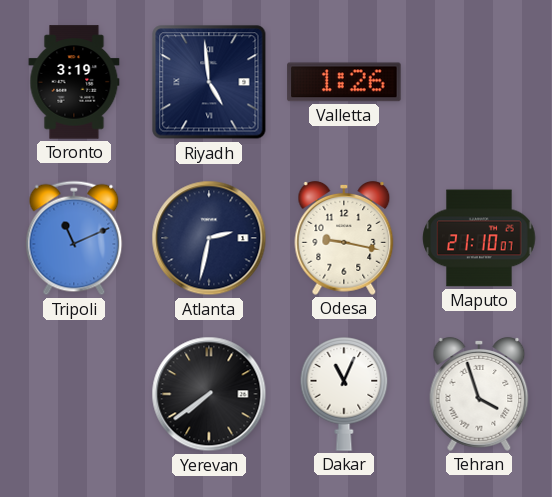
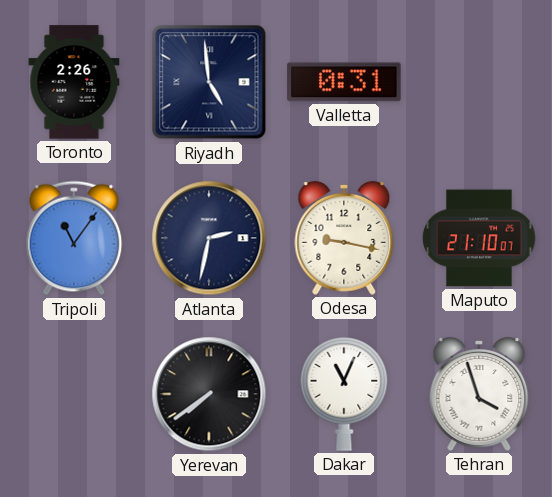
Toronto: 3:19 -> 2:26
Valletta: 1:26 -> 0:31
Tripoli: 11:11 -> 11:06
